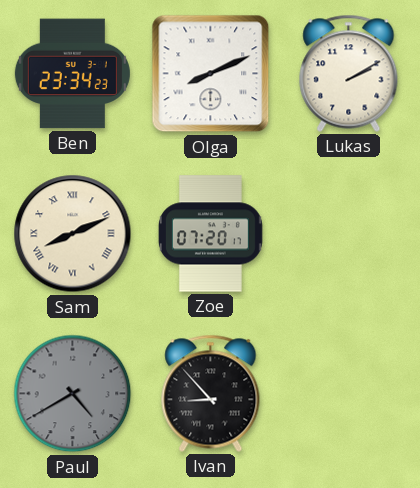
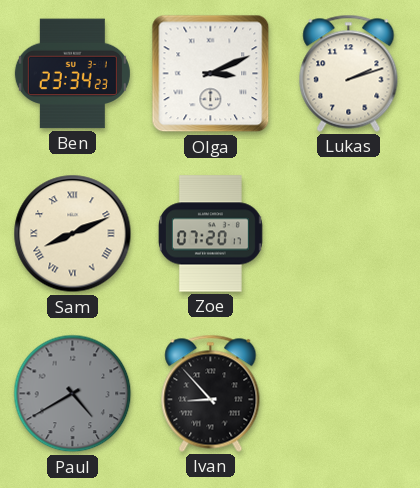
Olga: 8:11 -> 3:11
Lukas: 2:10 -> 2:12
